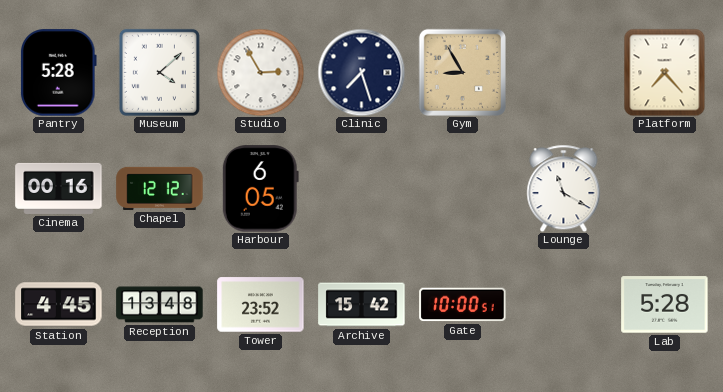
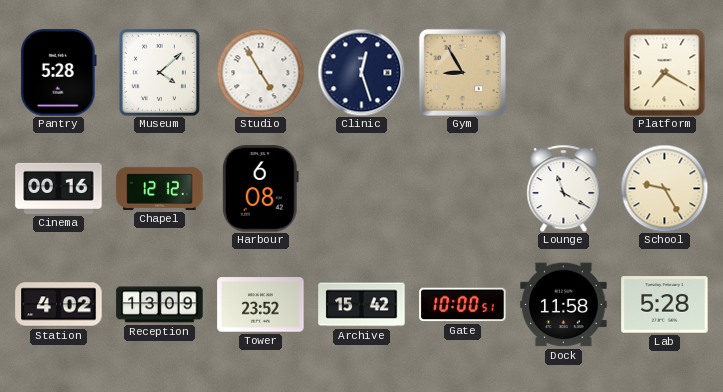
Studio: 2:55 -> 4:55
Clinic: 7:27 -> 12:27
Platform: 7:23 -> 7:20
Harbour: 6:05 -> 6:08
School: none -> 9:25
Station: 4:45 -> 4:02
Reception: 13:48 -> 13:09
Dock: none -> 11:58
